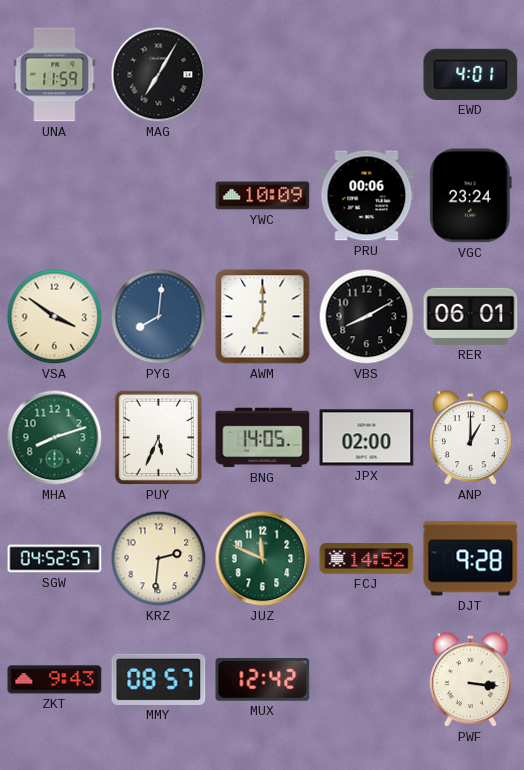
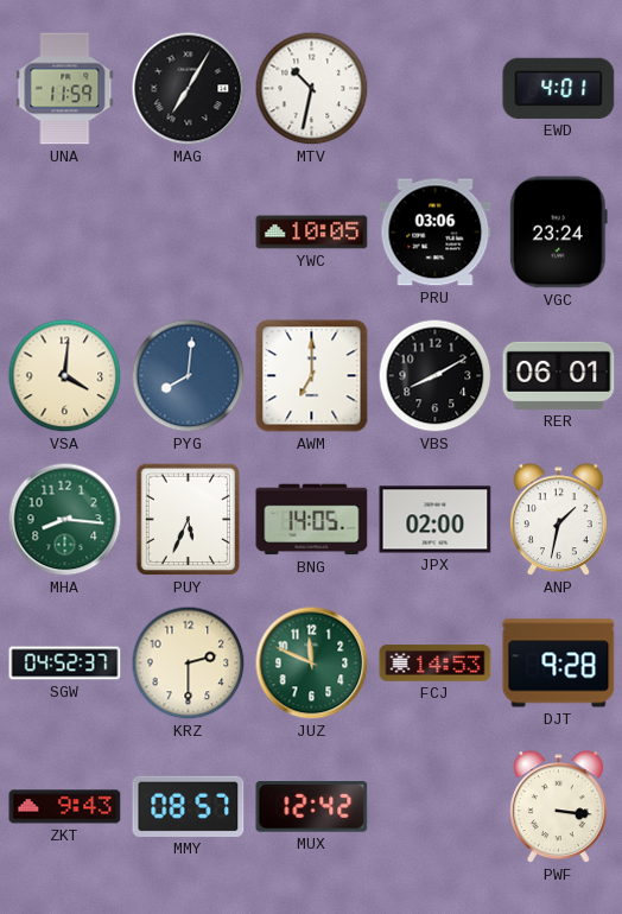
MTV: none -> 10:32
YWC: 10:09 -> 10:05
PRU: 00:06 -> 03:06
VSA: 3:51 -> 4:01
MHA: 8:12 -> 8:16
ANP: 1:00 -> 1:32
SGW: 04:52:57 -> 04:52:37
KRZ: 2:31 -> 2:30
FCJ: 14:52 -> 14:53
